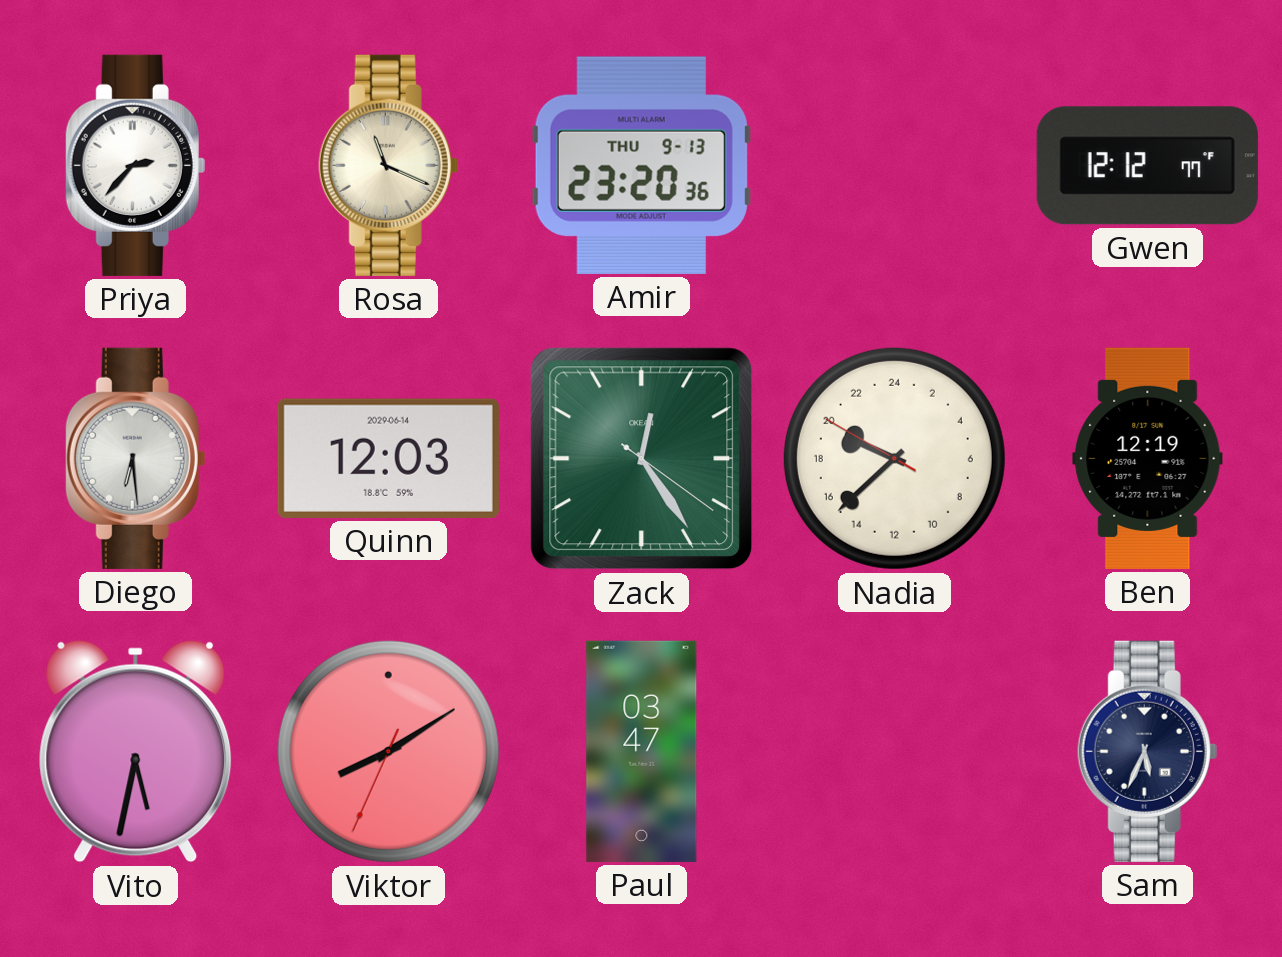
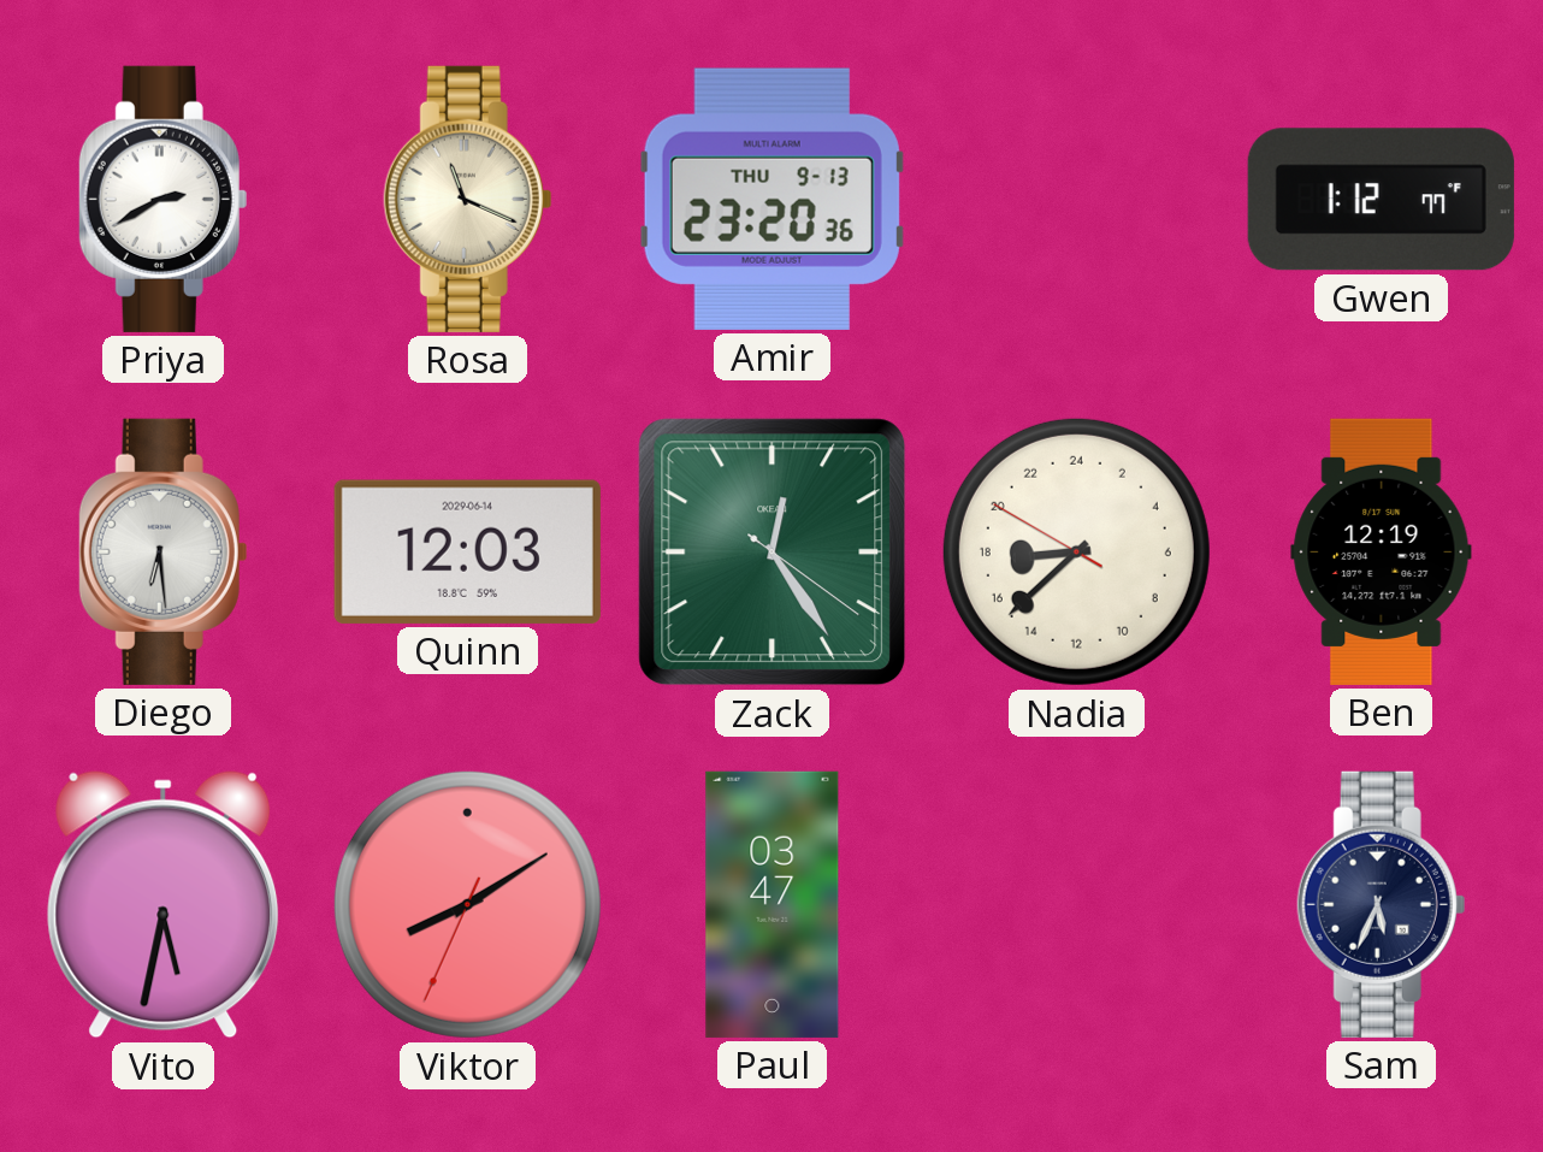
Priya: 2:37 -> 2:40
Gwen: 12:12 -> 1:12
Nadia: 19:37 -> 17:37
